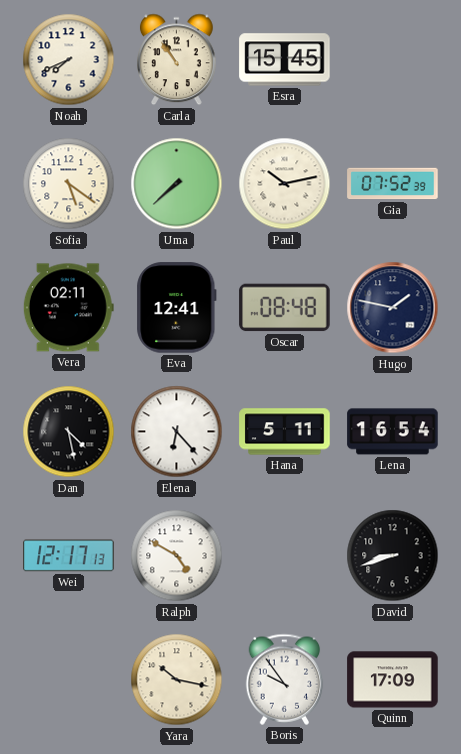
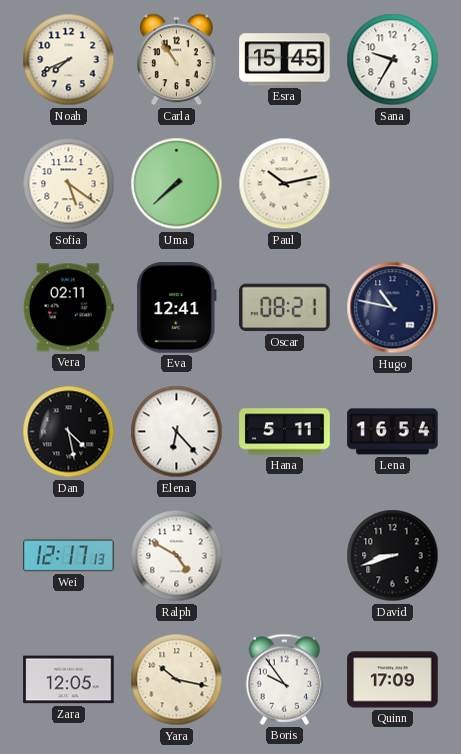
Sana: none -> 9:35
Gia: 07:52 -> none
Oscar: 08:48 -> 08:21
Hugo: 1:47 -> 10:47
Zara: none -> 12:05
